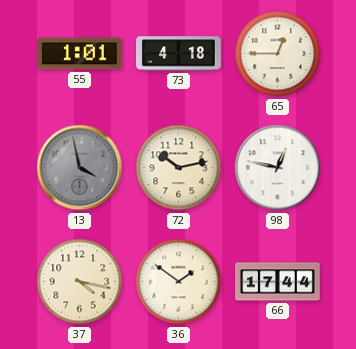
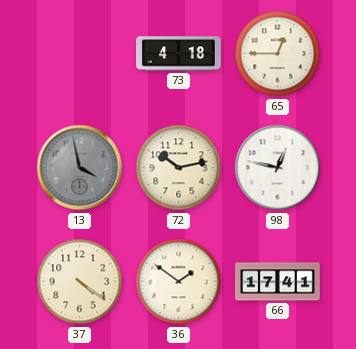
55: 1:01 -> none
37: 4:17 -> 4:21
66: 17:44 -> 17:41
